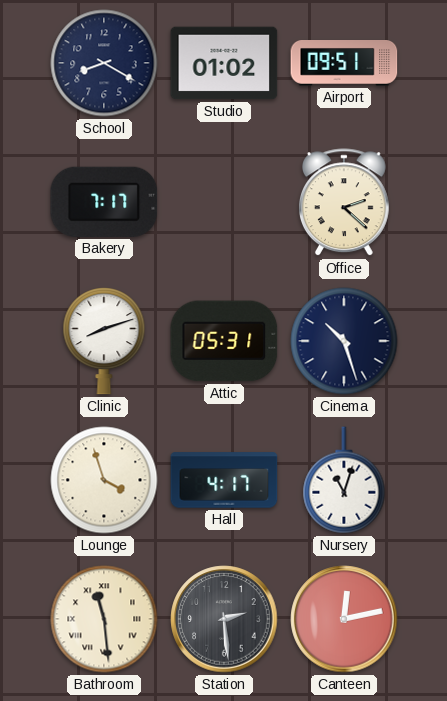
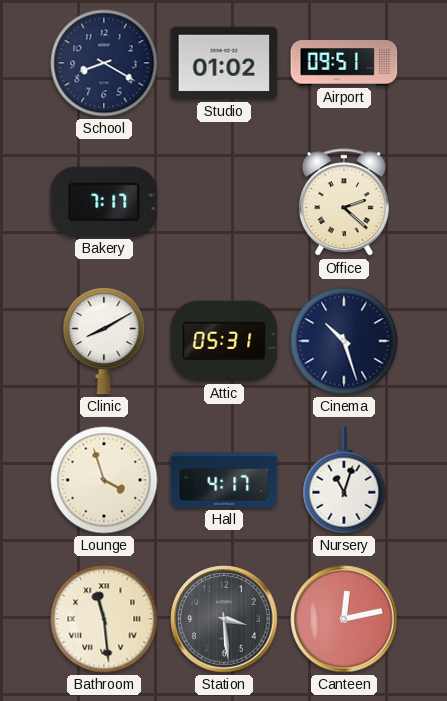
Clinic: 8:12 -> 8:10
Station: 2:29 -> 3:29
